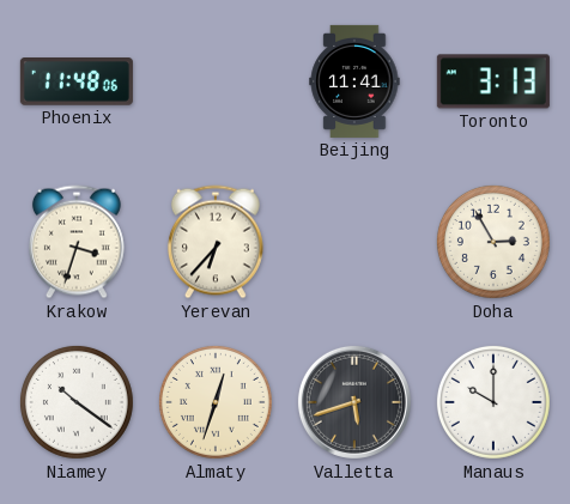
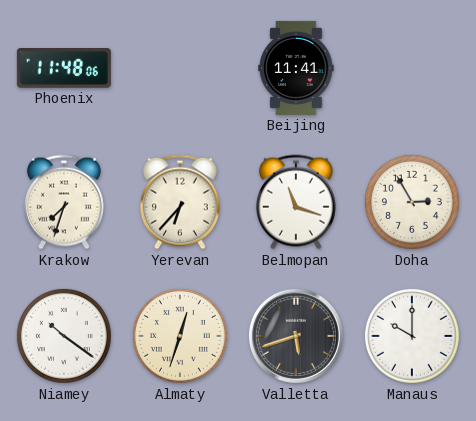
Toronto: 3:13 -> none
Krakow: 3:33 -> 7:33
Belmopan: none -> 11:18
